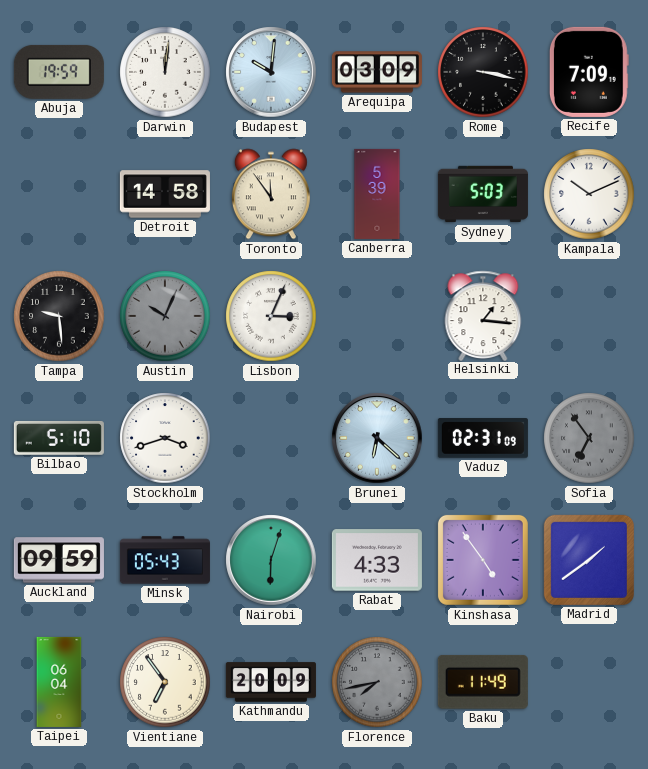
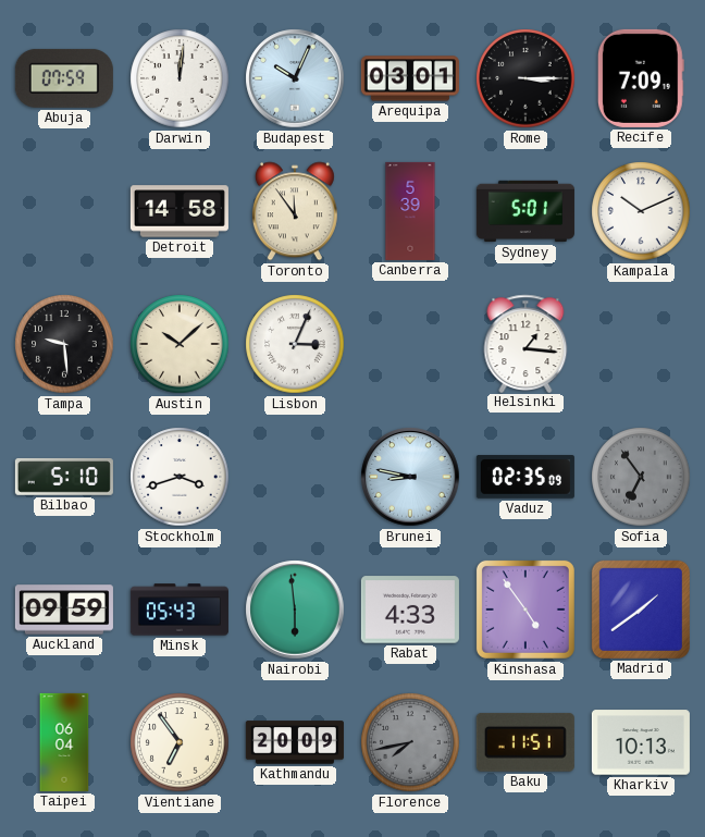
Abuja: 19:59 -> 07:59
Budapest: 10:01 -> 10:04
Arequipa: 03:09 -> 03:01
Rome: 3:17 -> 3:15
Sydney: 5:03 -> 5:01
Austin: 10:04 -> 10:08
Austin dial: grey -> cream
Brunei: 6:22 -> 8:47
Vaduz: 02:31 -> 02:35
Nairobi: 6:03 -> 5:59
Baku: 11:49 -> 11:51
Kharkiv: none -> 10:13
